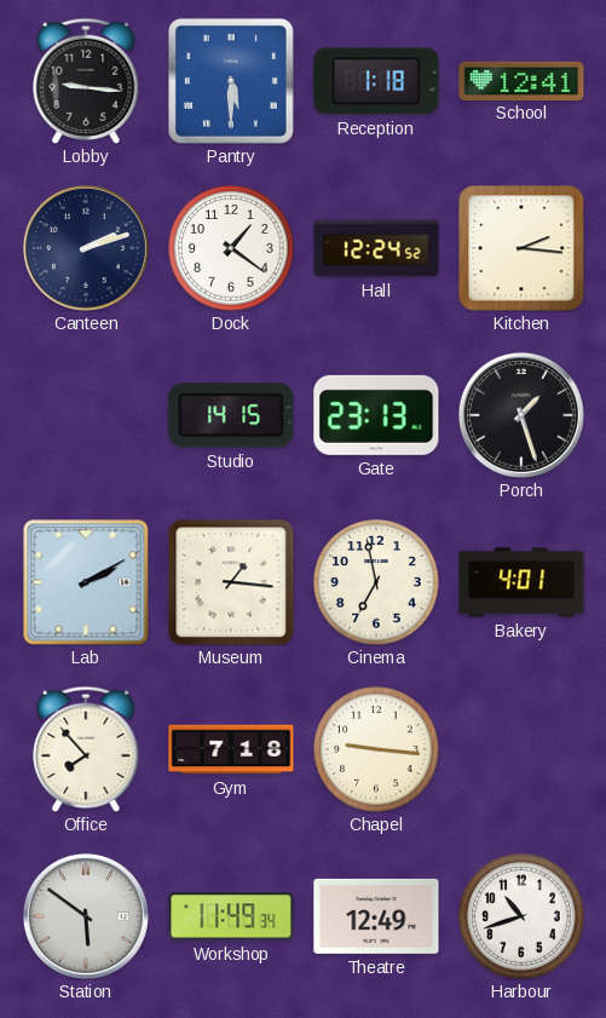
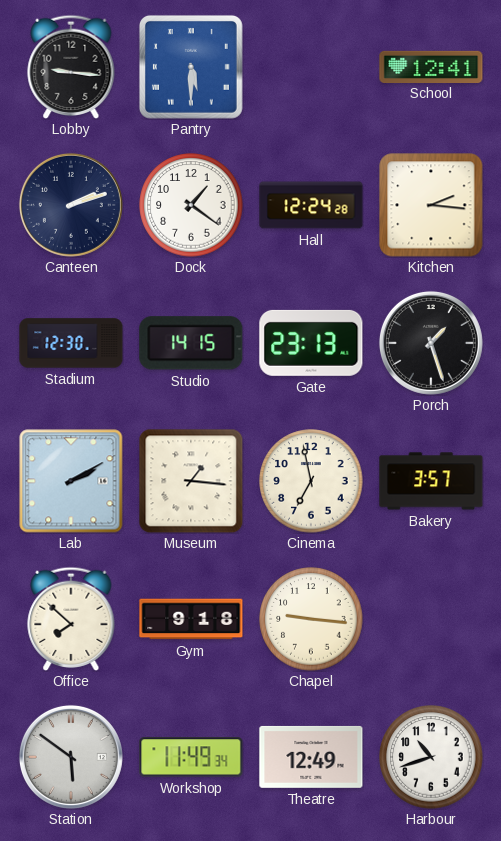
Reception: 1:18 -> none
Hall: 12:24:52 -> 12:24:28
Stadium: none -> 12:30
Bakery: 4:01 -> 3:57
Office: 7:53 -> 7:52
Gym: 7:18 -> 9:18
